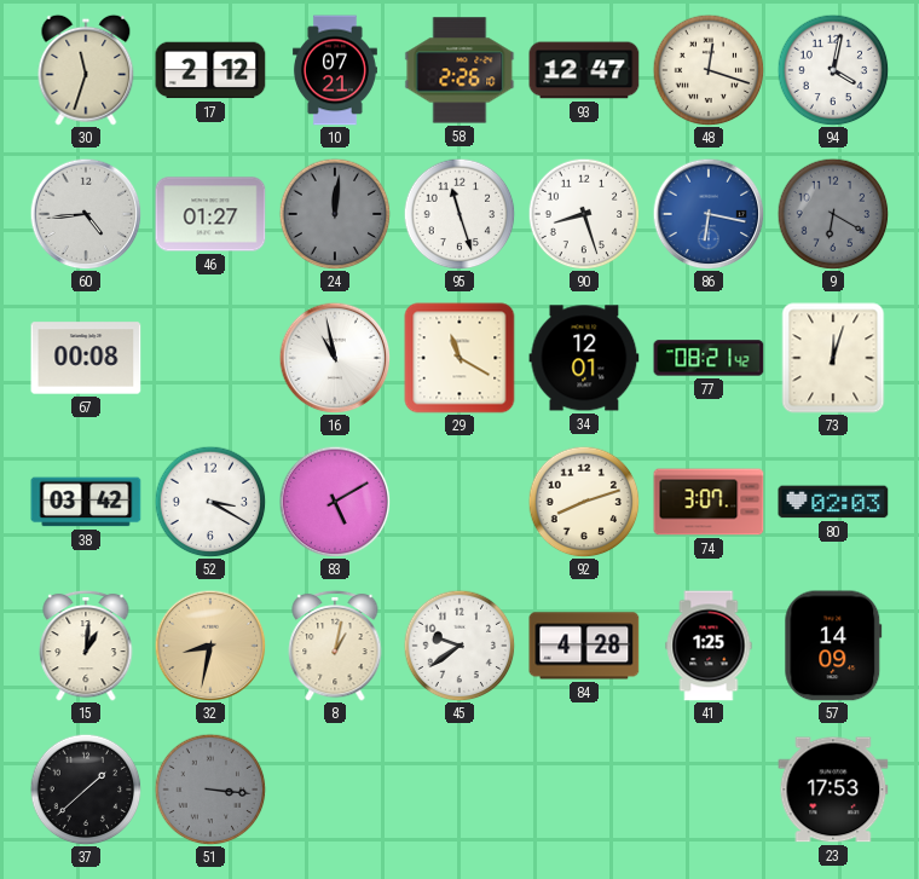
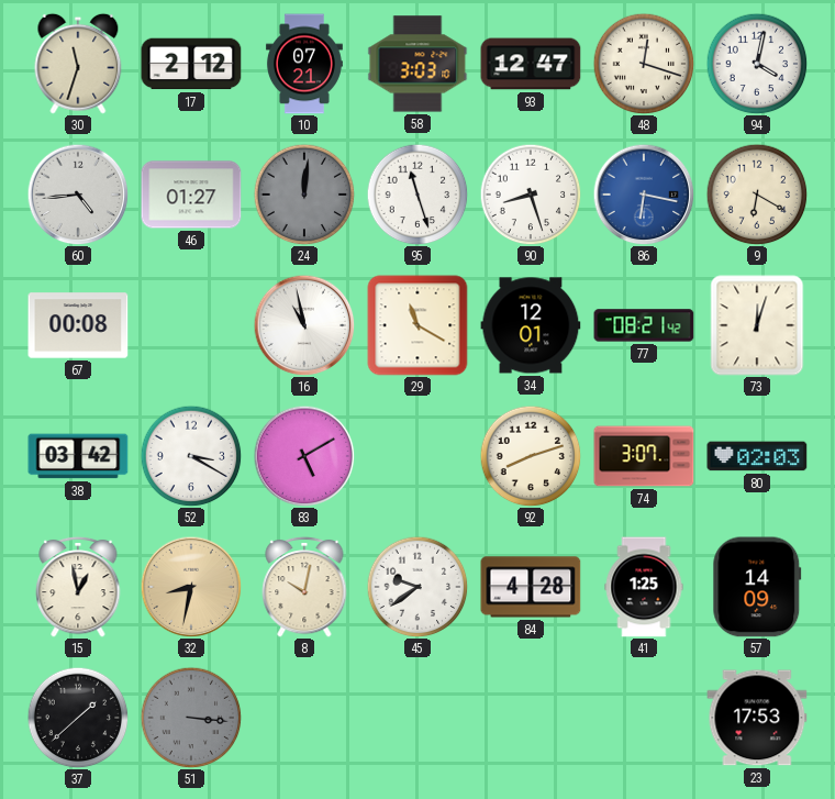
58: 2:26 -> 3:03
9 dial: grey -> cream
15: 1:01 -> 12:58
8: 1:02 -> 10:02
